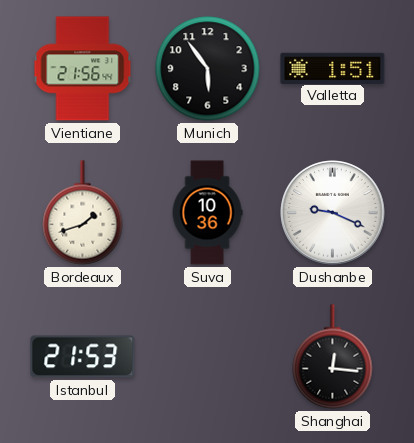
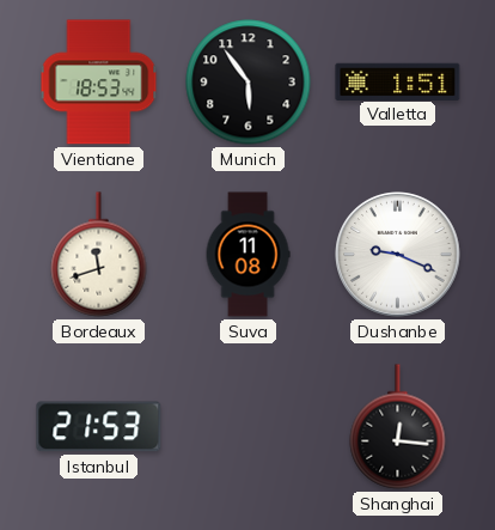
Vientiane: 21:56 -> 18:53
Bordeaux: 1:42 -> 11:42
Suva: 10:36 -> 11:08
